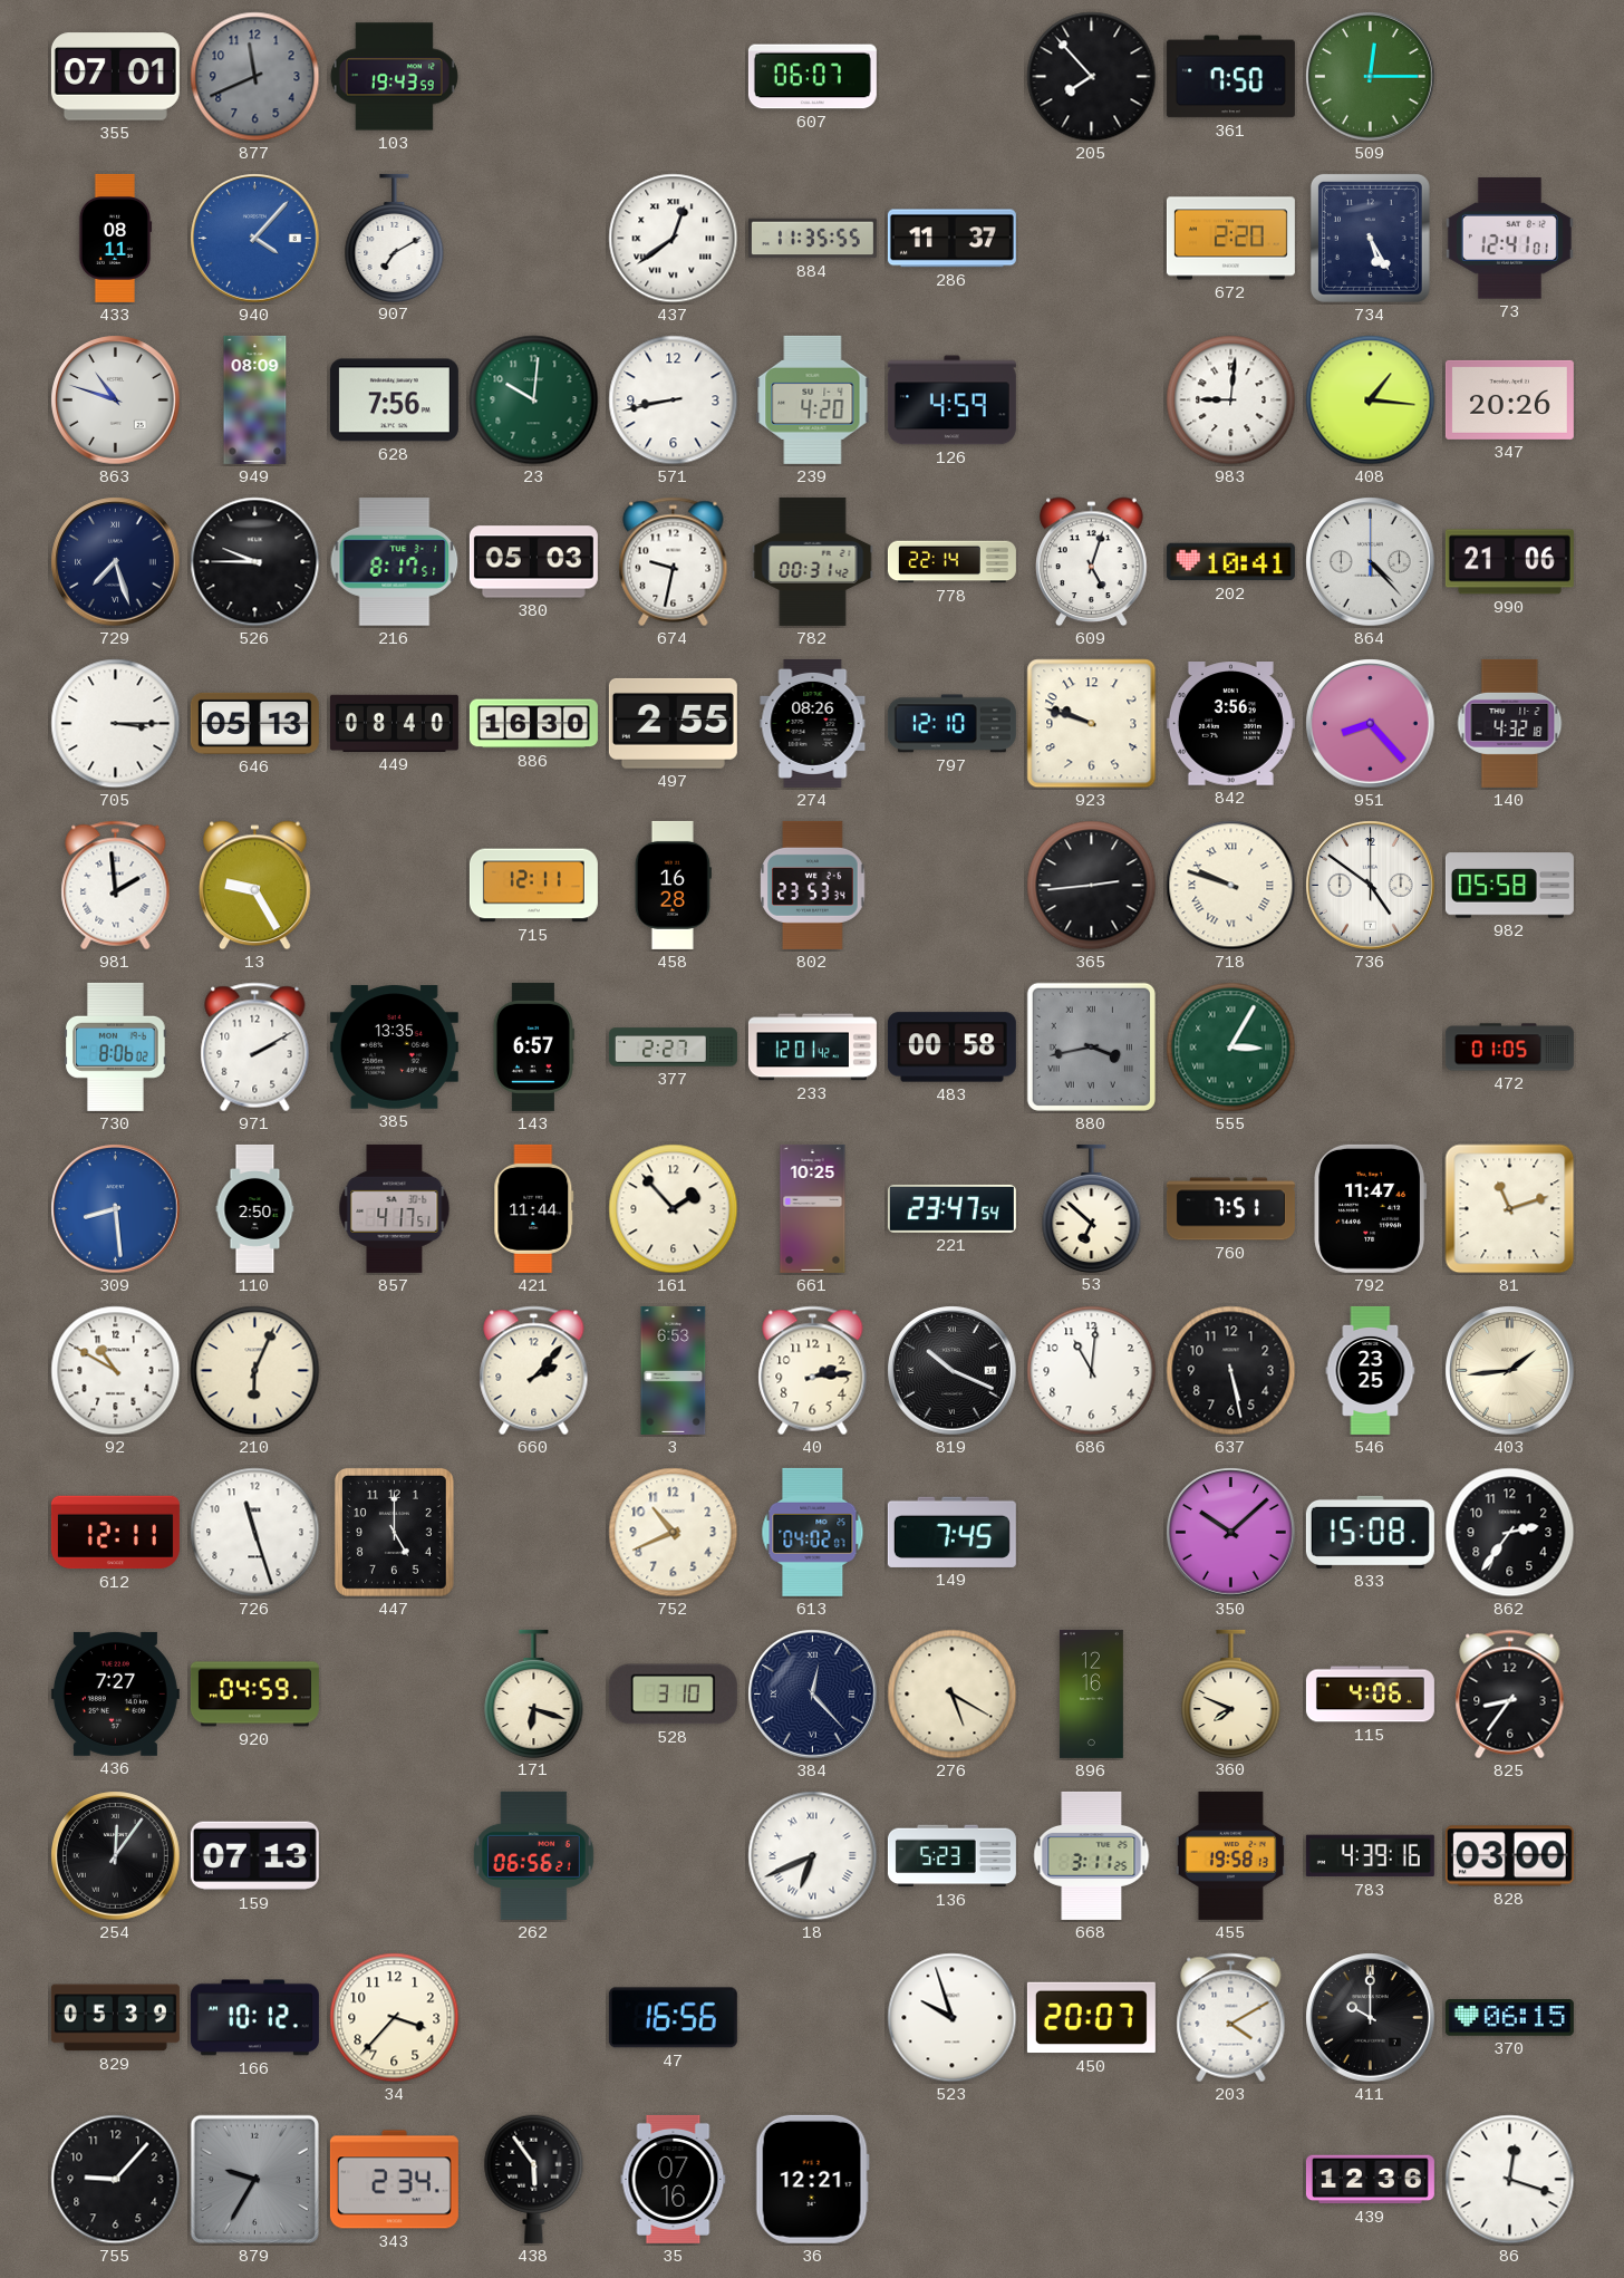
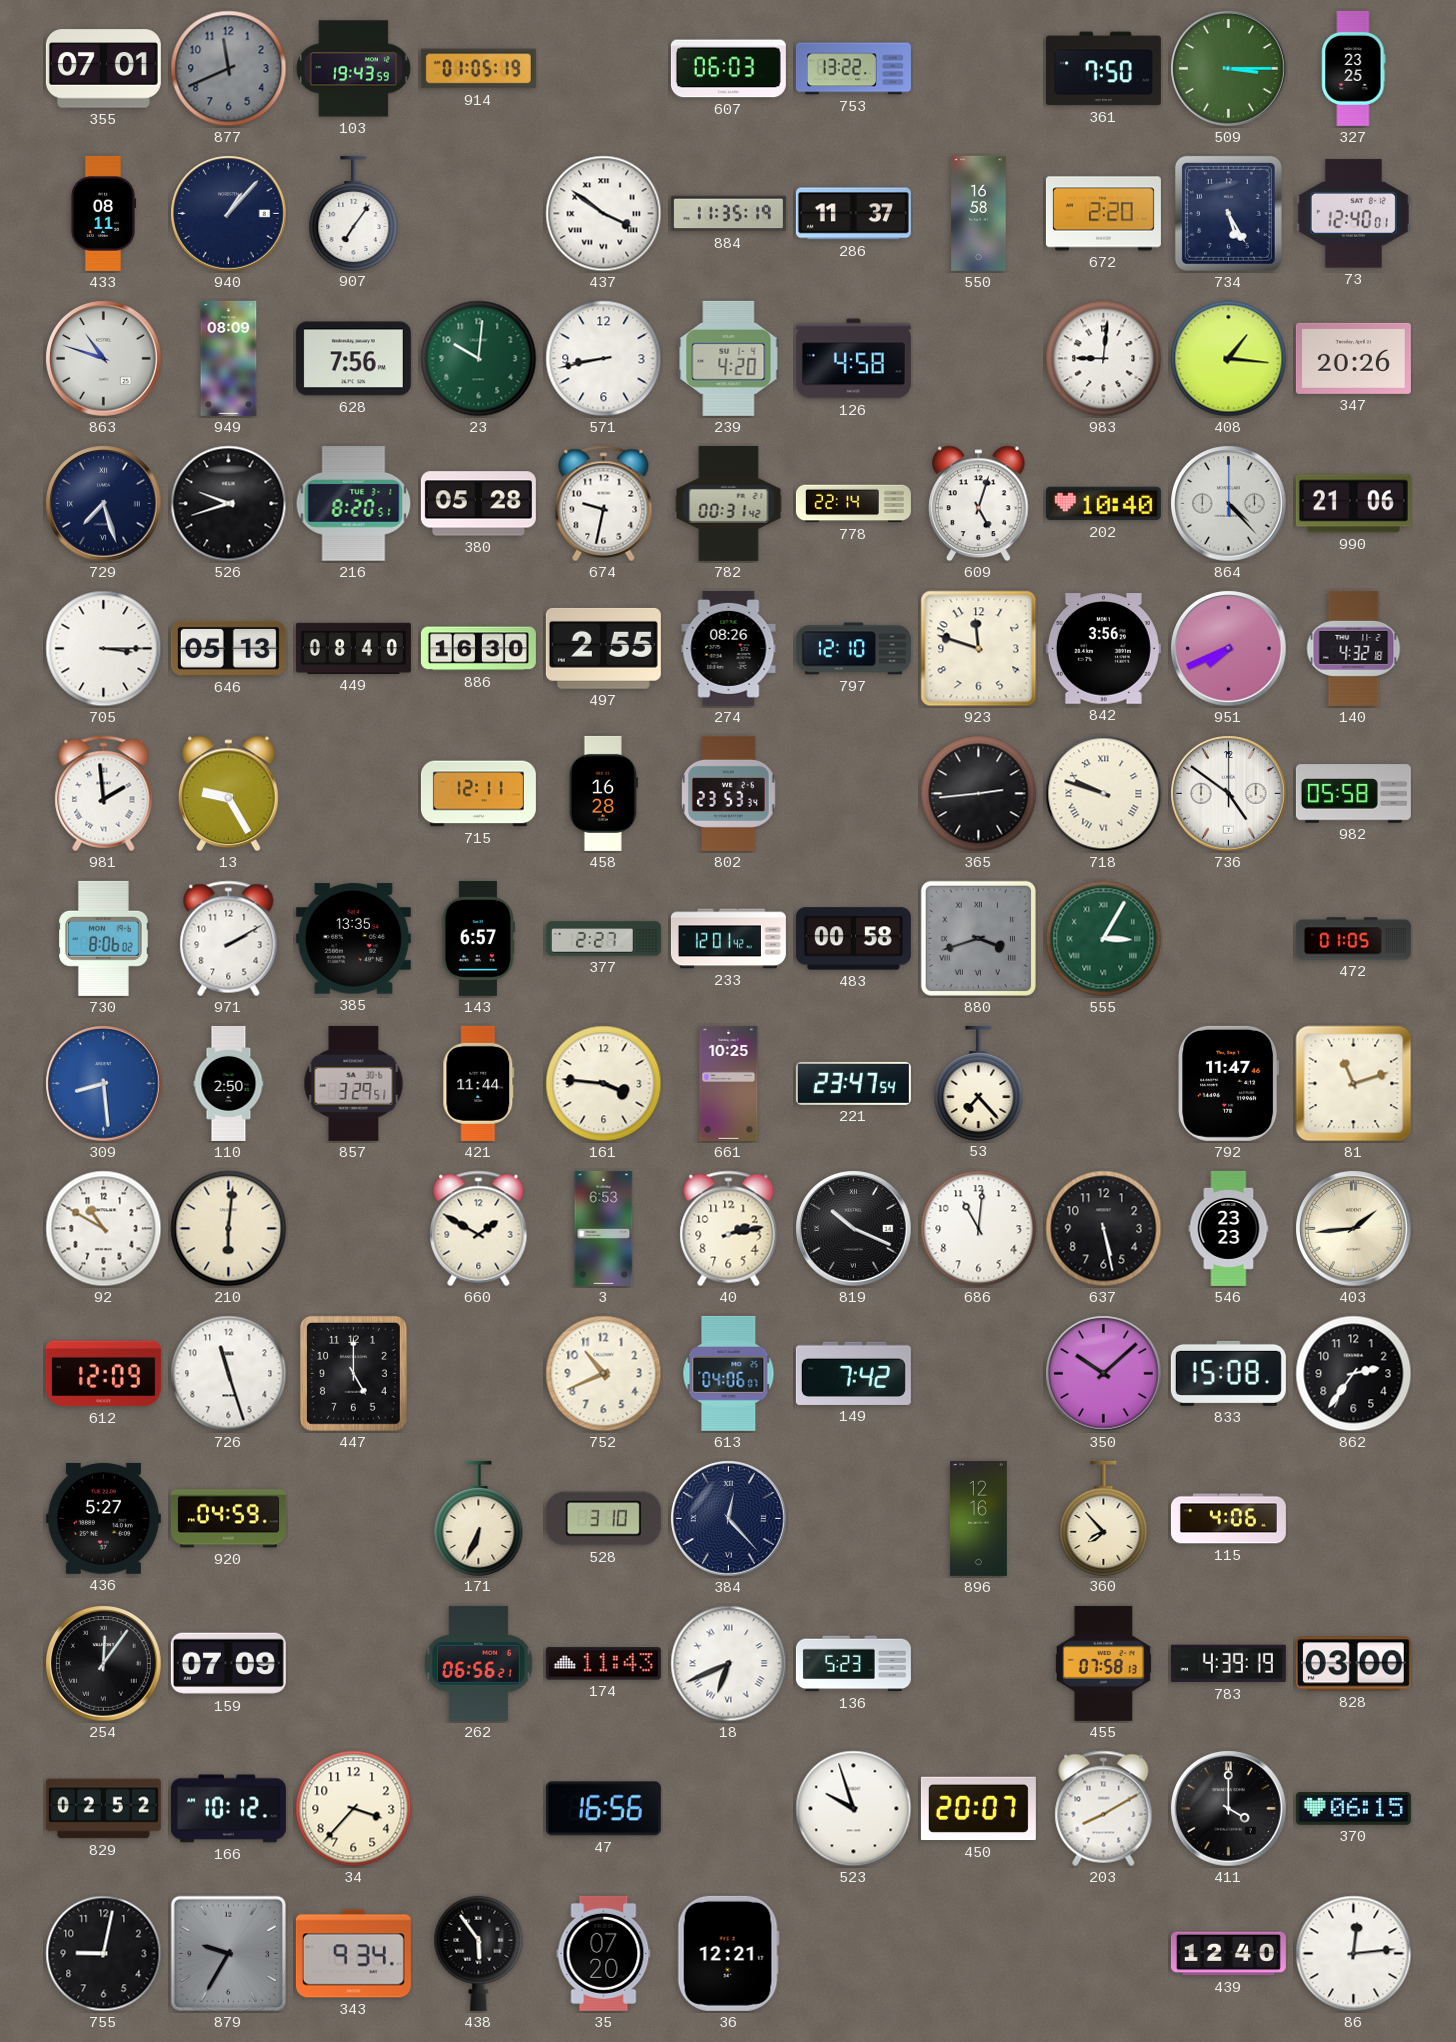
914: none -> 01:05
607: 06:07 -> 06:03
753: none -> 13:22
205: 7:53 -> none
509: 12:15 -> 3:15
327: none -> 23:25
940: 4:07 -> 1:07
940 dial: blue -> navy
907: 7:10 -> 7:06
437: 12:39 -> 3:51
884: 11:35:55 -> 11:35:19
550: none -> 16:58
73: 12:41 -> 12:40
126: 4:59 -> 4:58
526: 9:45 -> 9:42
216: 8:17 -> 8:20
380: 05:03 -> 05:28
202: 10:41 -> 10:40
923: 9:48 -> 11:48
951: 8:23 -> 7:41
880: 3:43 -> 3:42
857: 4:17 -> 3:29
161: 1:53 -> 3:46
53: 6:52 -> 7:23
760: 7:51 -> none
210: 6:04 -> 6:01
660: 2:07 -> 1:50
40: 2:14 -> 2:13
546: 23:25 -> 23:23
612: 12:11 -> 12:09
613: 04:02 -> 04:06
149: 7:45 -> 7:42
436: 7:27 -> 5:27
171: 6:18 -> 6:34
276: 5:20 -> none
360: 7:49 -> 7:53
825: 8:36 -> none
159: 07:13 -> 07:09
174: none -> 11:43
668: 3:11 -> none
455: 19:58 -> 07:58
783: 4:39:16 -> 4:39:19
829: 05:39 -> 02:52
203: 4:10 -> 8:10
411: 10:00 -> 4:00
755: 9:07 -> 9:02
343: 2:34 -> 9:34
35: 07:16 -> 07:20
439: 12:36 -> 12:40
86: 12:18 -> 12:14
